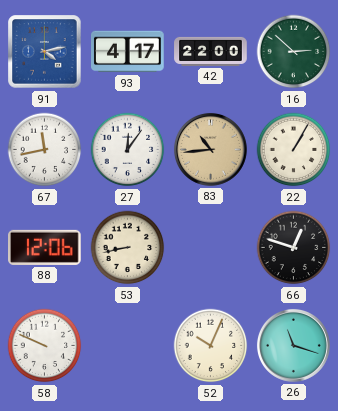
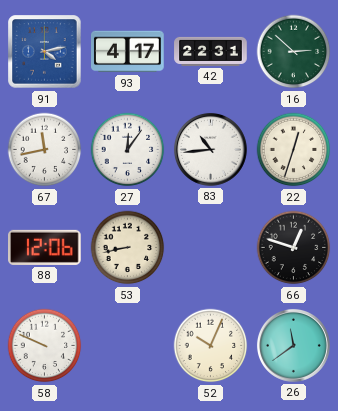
42: 22:00 -> 22:31
83 dial: champagne -> white
22: 1:05 -> 12:33
26: 11:18 -> 11:39
